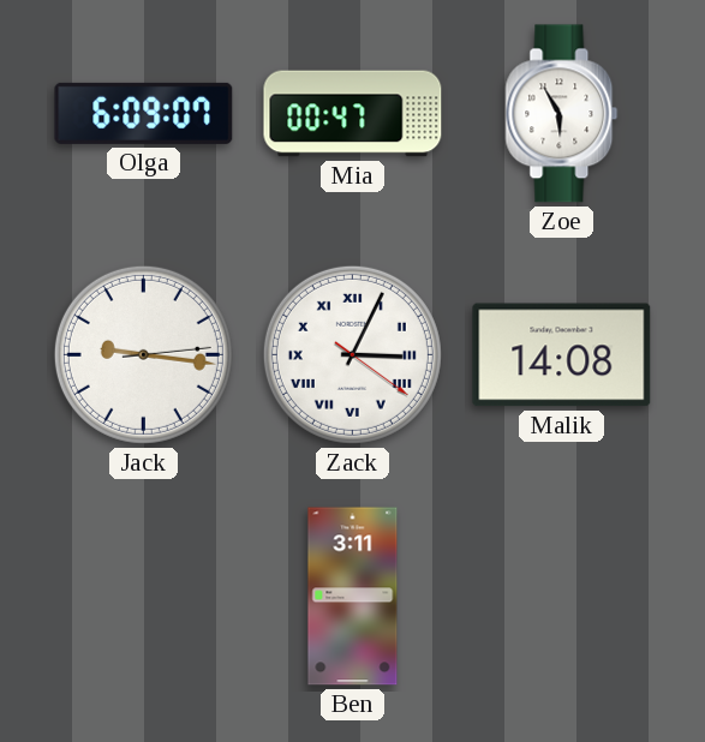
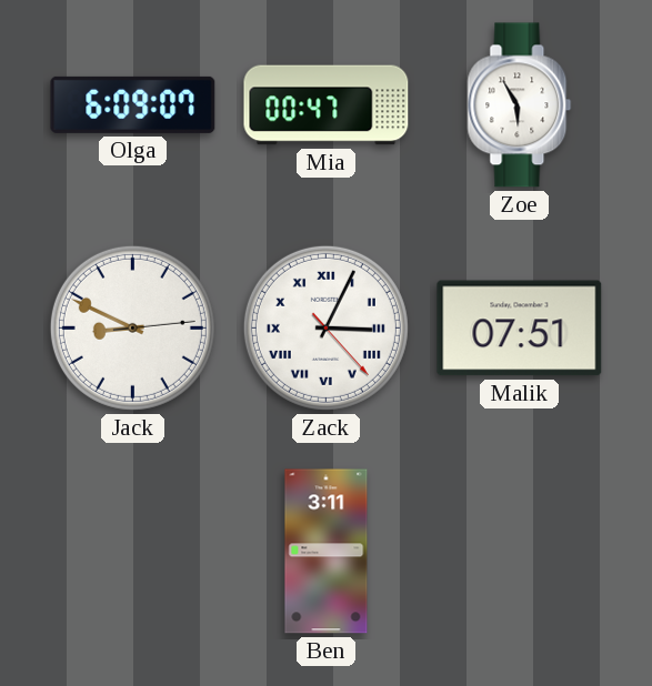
Jack: 9:16 -> 8:49
Zack: 3:04:21 -> 3:04:23
Malik: 14:08 -> 07:51
